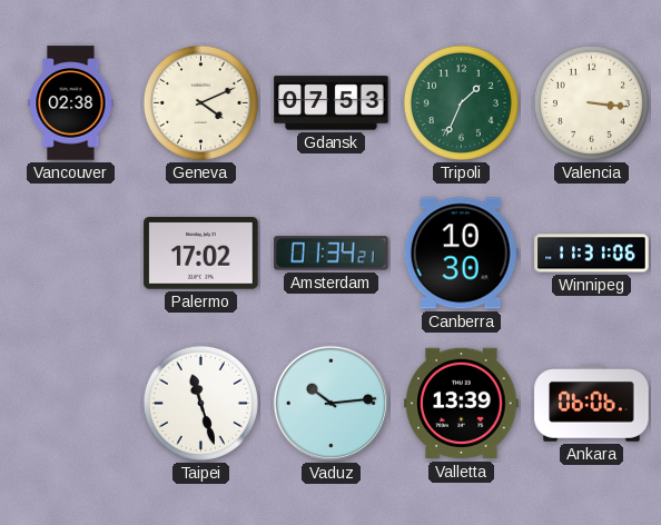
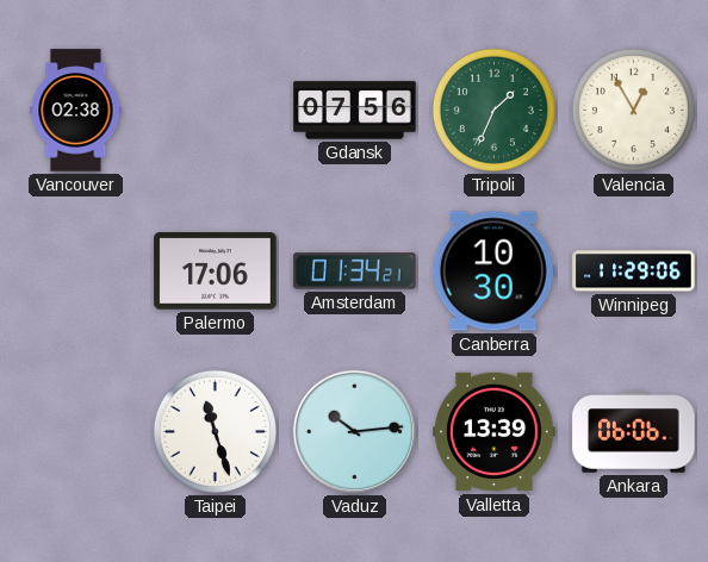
Geneva: 4:11 -> none
Gdansk: 07:53 -> 07:56
Valencia: 3:16 -> 12:55
Palermo: 17:02 -> 17:06
Winnipeg: 11:31 -> 11:29
